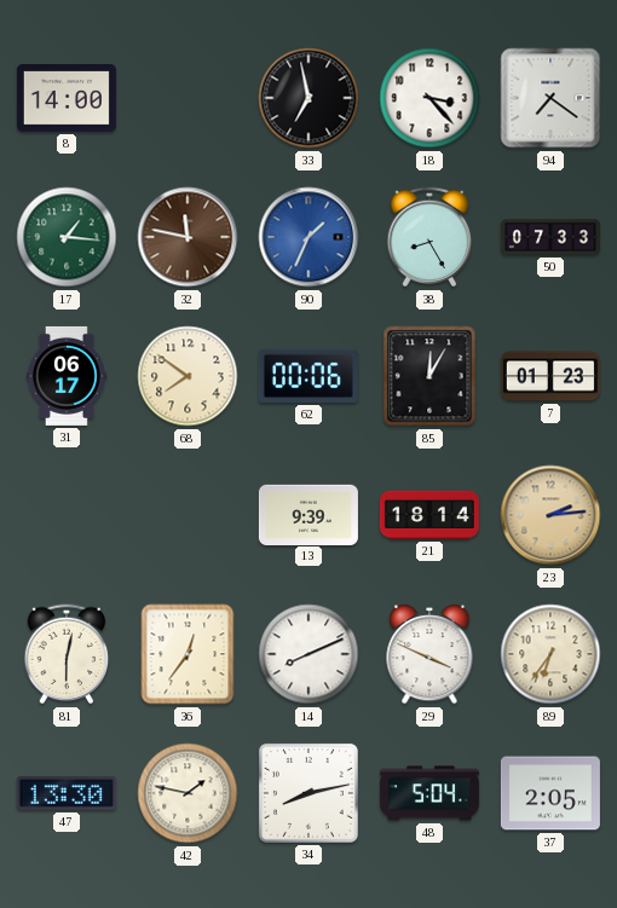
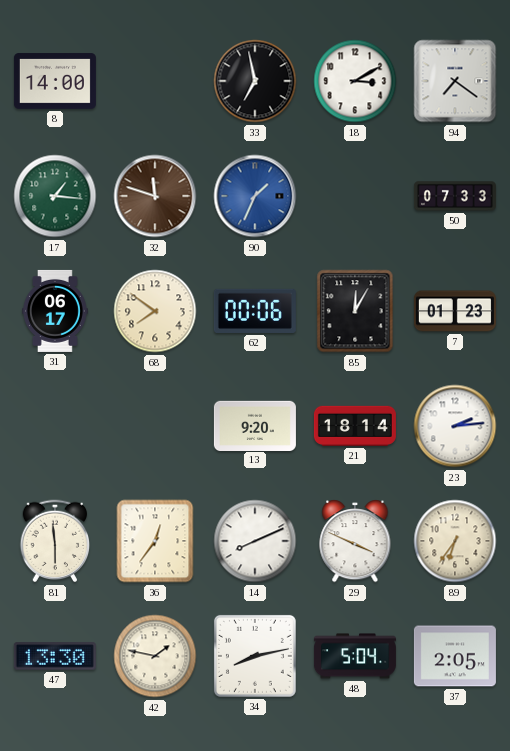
18: 3:23 -> 3:10
32: 11:47 -> 11:48
38: 8:25 -> none
13: 9:39 -> 9:20
23 dial: champagne -> white
81: 6:02 -> 5:59
